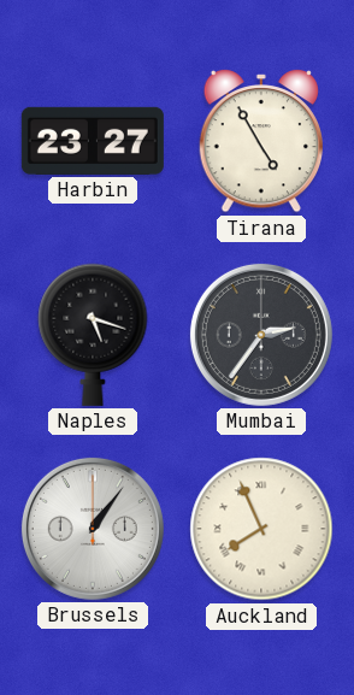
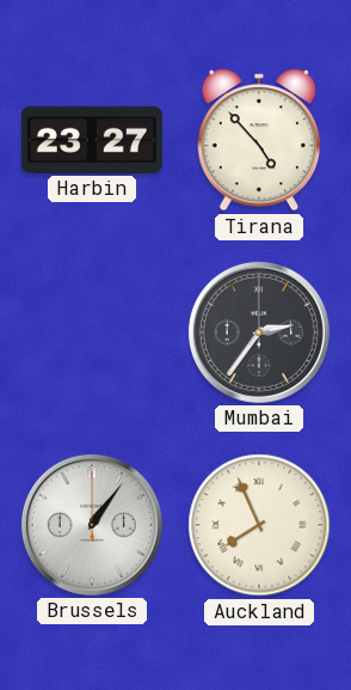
Tirana: 4:55 -> 4:53
Naples: 5:18 -> none
